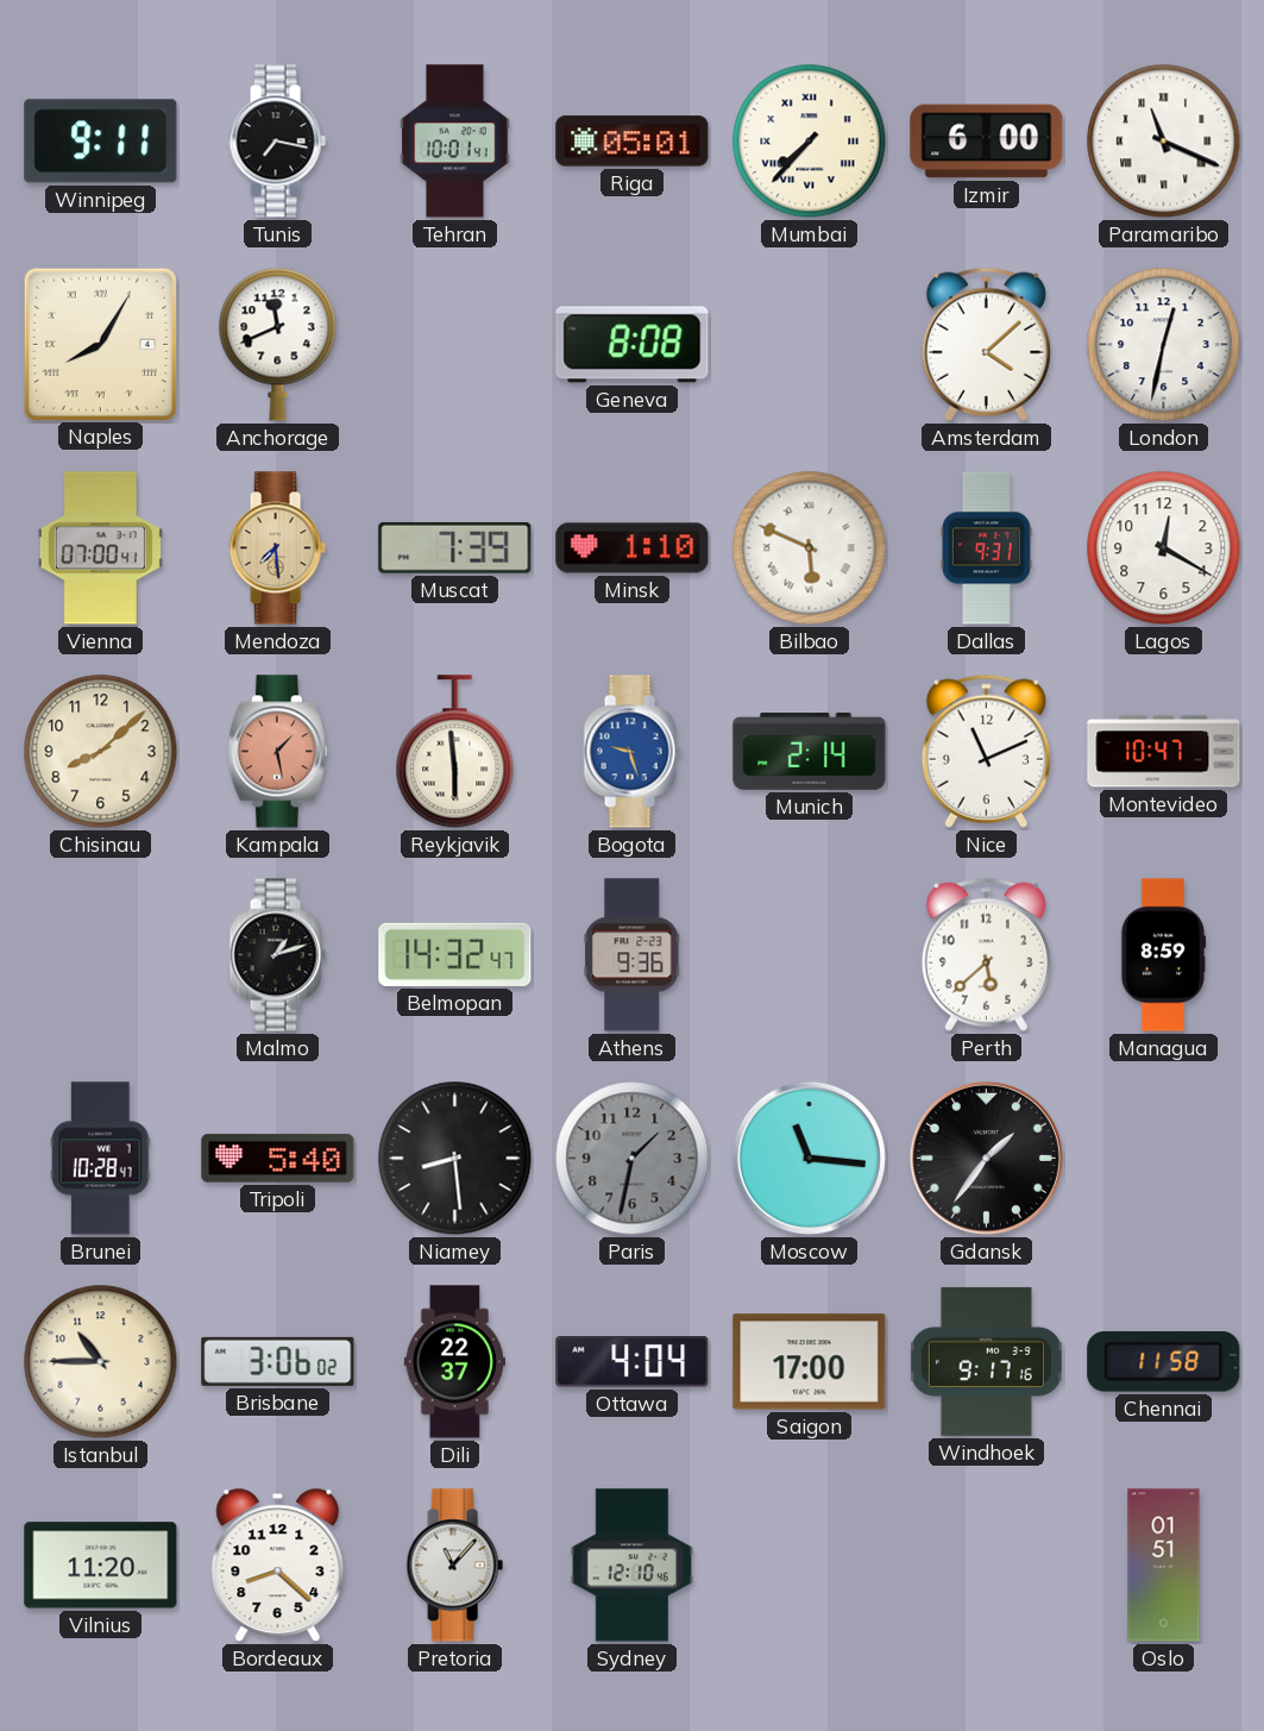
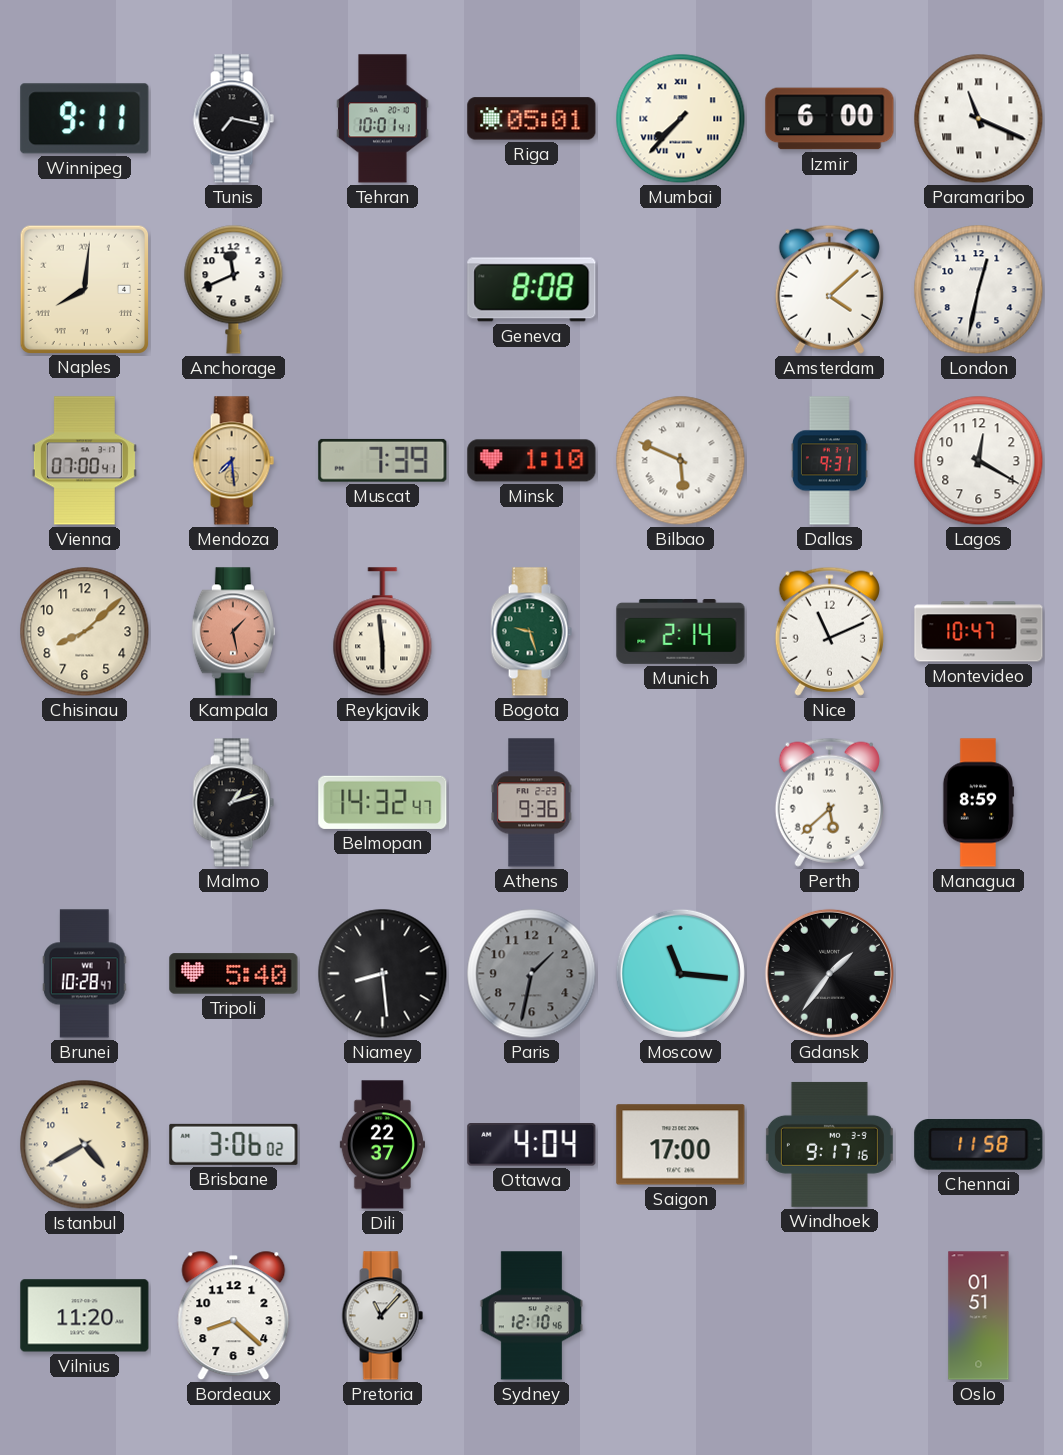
Naples: 8:05 -> 8:01
Bogota dial: blue -> green
Istanbul: 10:45 -> 4:40
